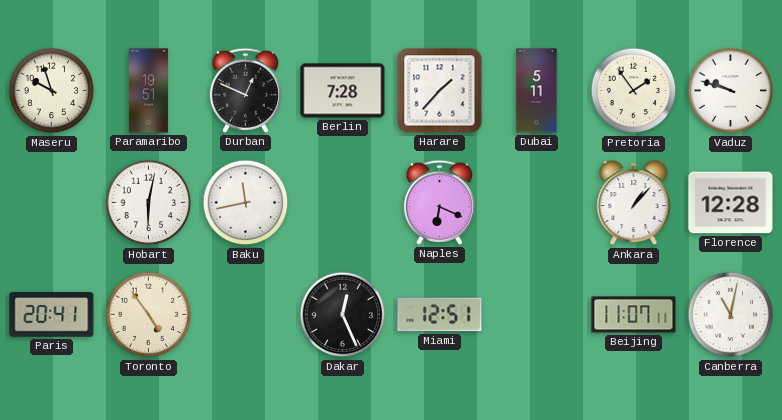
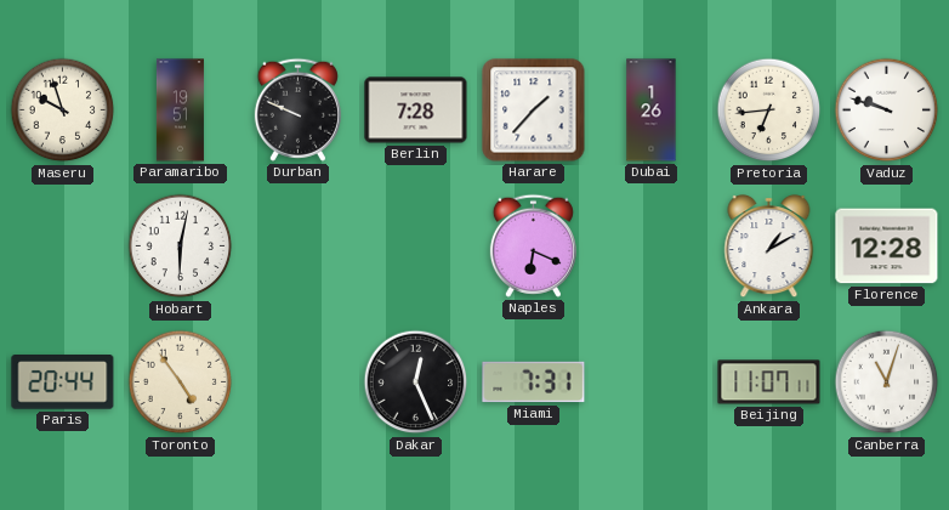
Durban: 12:49 -> 9:49
Dubai: 5:11 -> 1:26
Pretoria: 1:54 -> 6:44
Baku: 11:43 -> none
Ankara: 1:07 -> 1:10
Paris: 20:41 -> 20:44
Miami: 12:51 -> 7:31
Canberra: 11:02 -> 11:03
